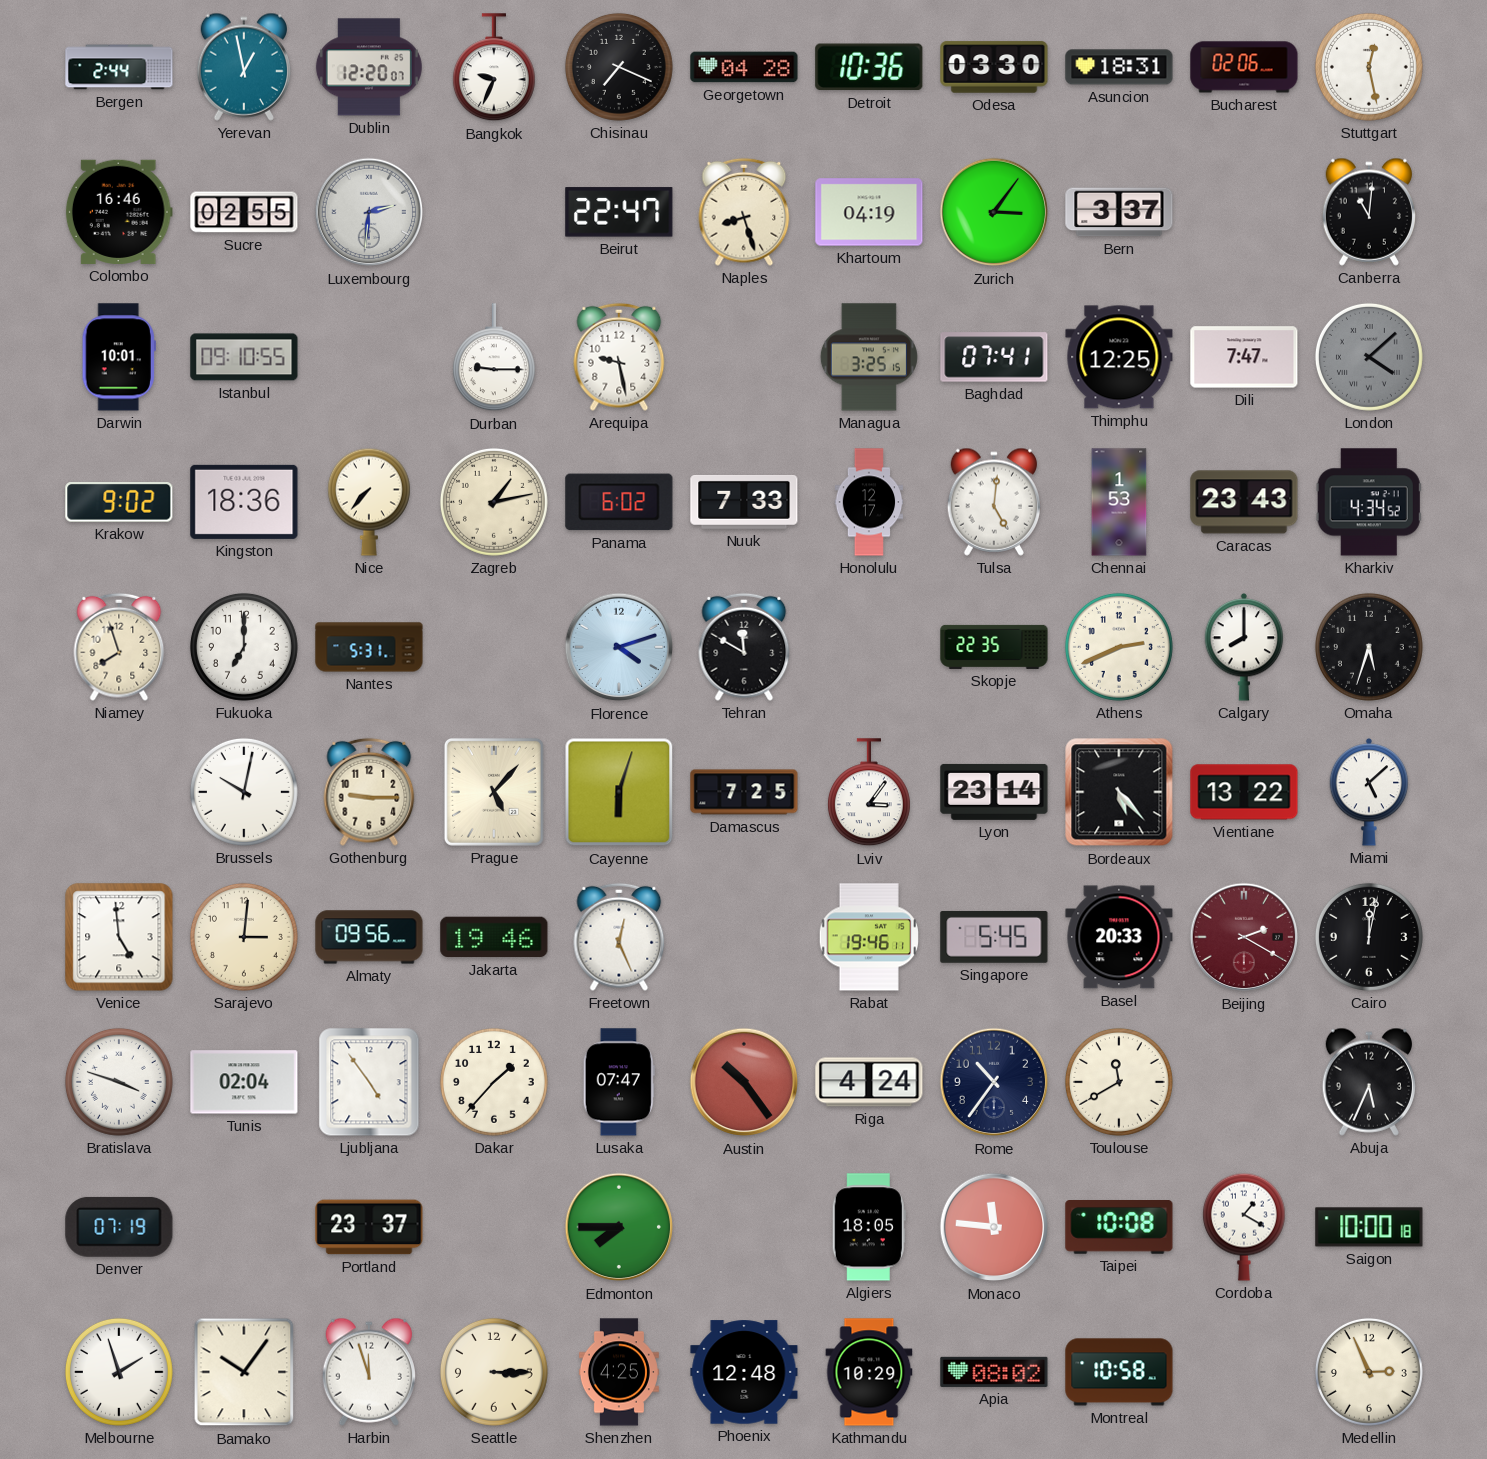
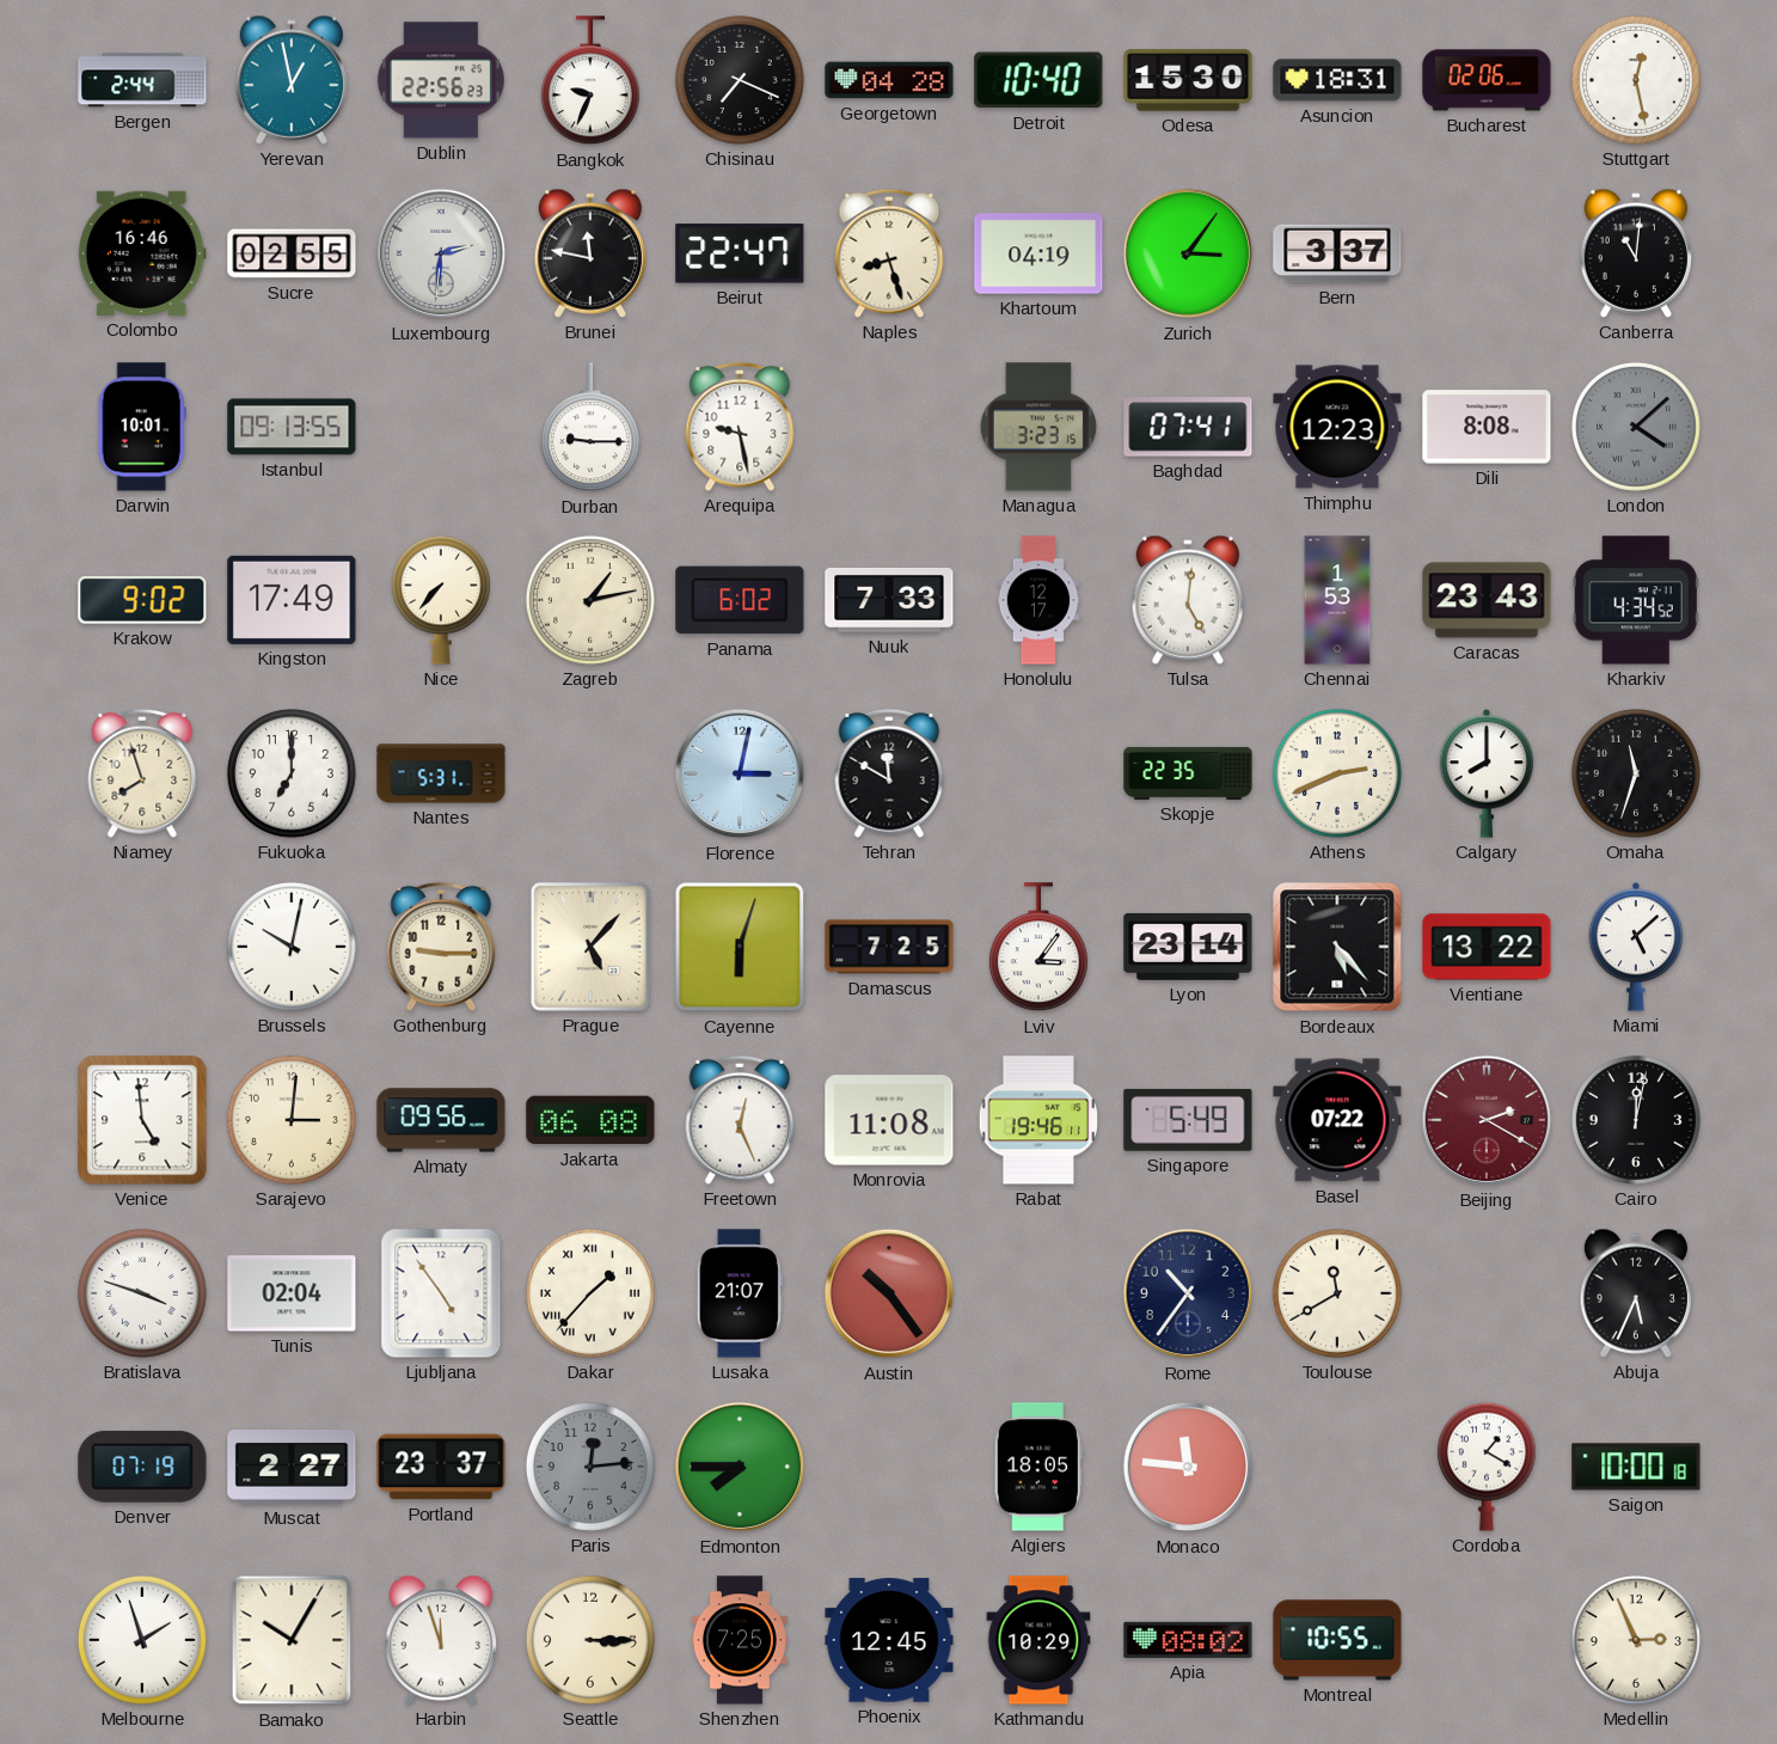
Dublin: 12:20 -> 22:56
Detroit: 10:36 -> 10:40
Odesa: 03:30 -> 15:30
Brunei: none -> 11:47
Istanbul: 09:10 -> 09:13
Managua: 3:25 -> 3:23
Thimphu: 12:25 -> 12:23
Dili: 7:47 -> 8:08
Kingston: 18:36 -> 17:49
Florence: 4:12 -> 3:02
Omaha: 5:33 -> 11:33
Jakarta: 19:46 -> 06:08
Monrovia: none -> 11:08
Singapore: 5:45 -> 5:49
Basel: 20:33 -> 07:22
Dakar numerals: Arabic -> Roman
Lusaka: 07:47 -> 21:07
Riga: 4:24 -> none
Muscat: none -> 2:27
Paris: none -> 12:14
Taipei: 10:08 -> none
Bamako: 10:06 -> 10:05
Shenzhen: 4:25 -> 7:25
Phoenix: 12:48 -> 12:45
Montreal: 10:58 -> 10:55
